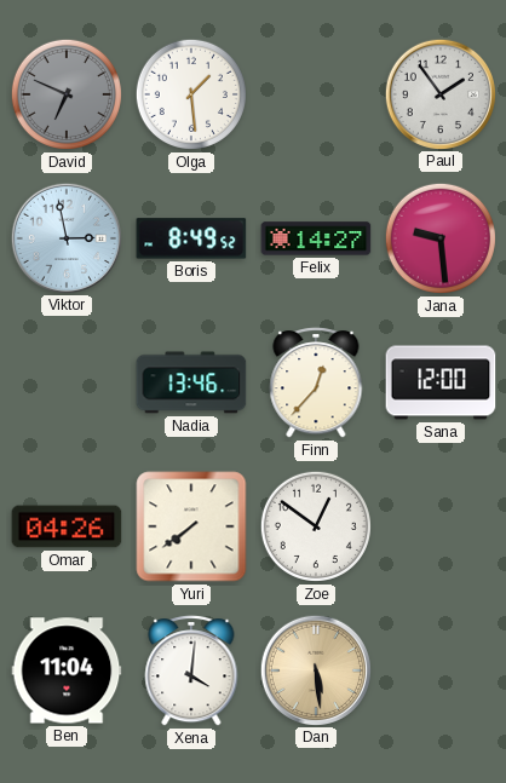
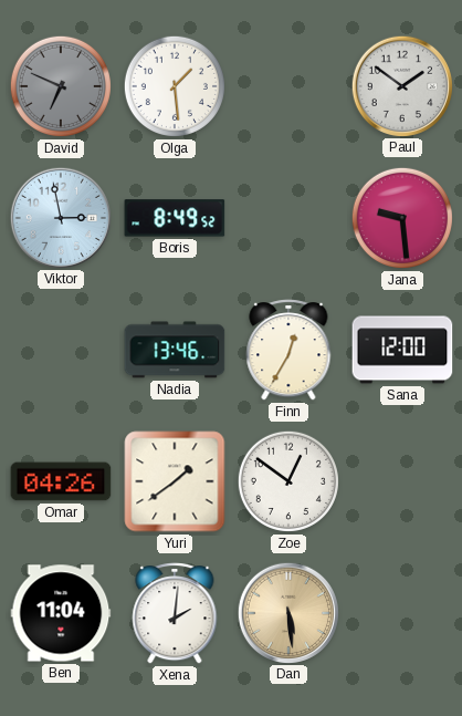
Paul: 1:54 -> 1:51
Felix: 14:27 -> none
Finn: 12:37 -> 12:35
Yuri: 7:39 -> 1:39
Xena: 4:01 -> 2:01
